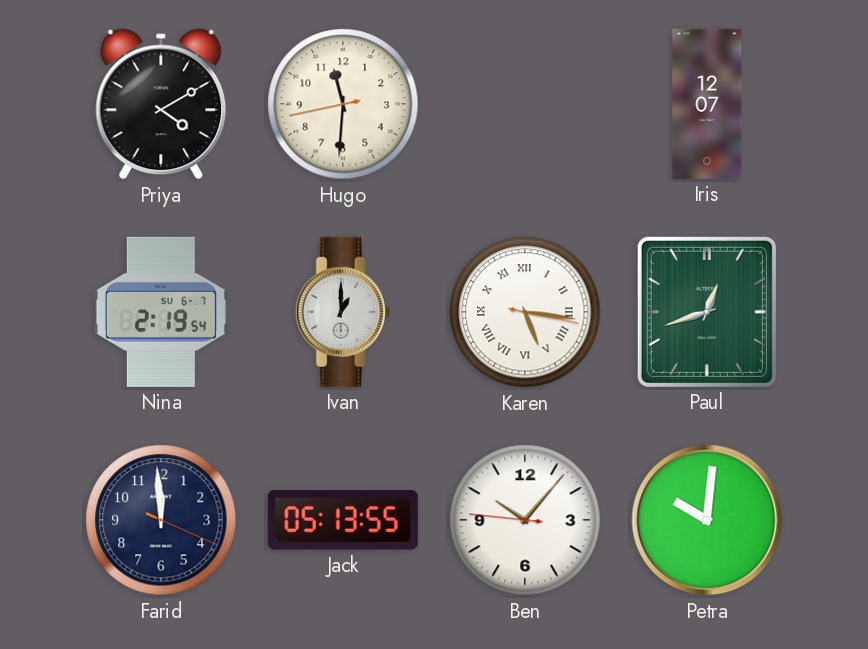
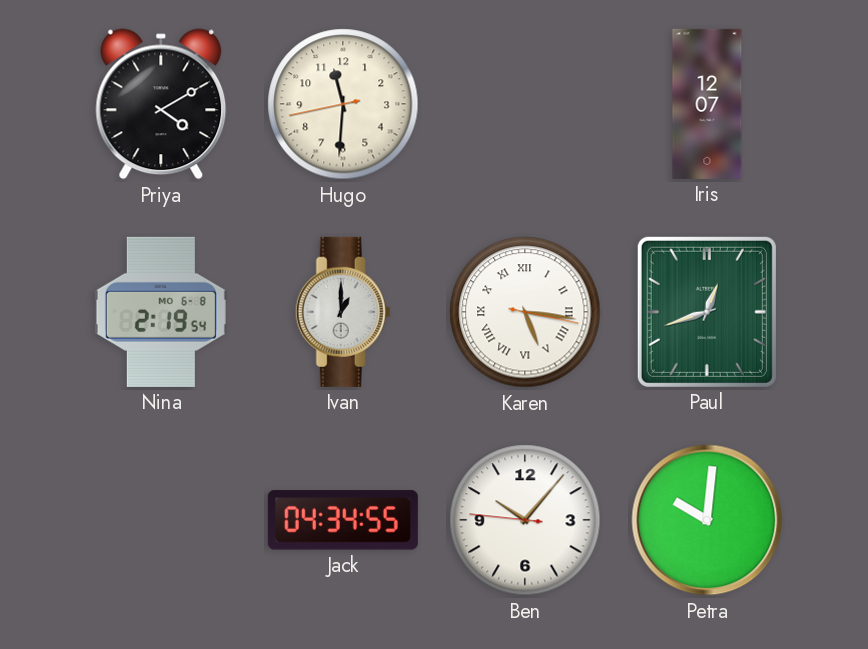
Nina date: SU 6-7 -> MO 6-8
Farid: 11:59 -> none
Jack: 05:13 -> 04:34
